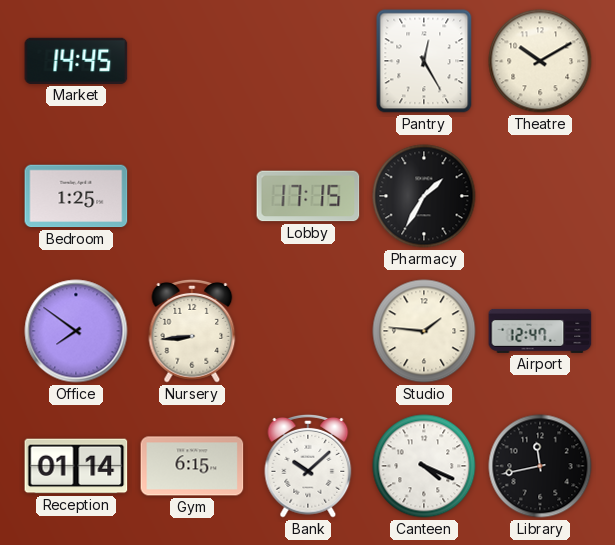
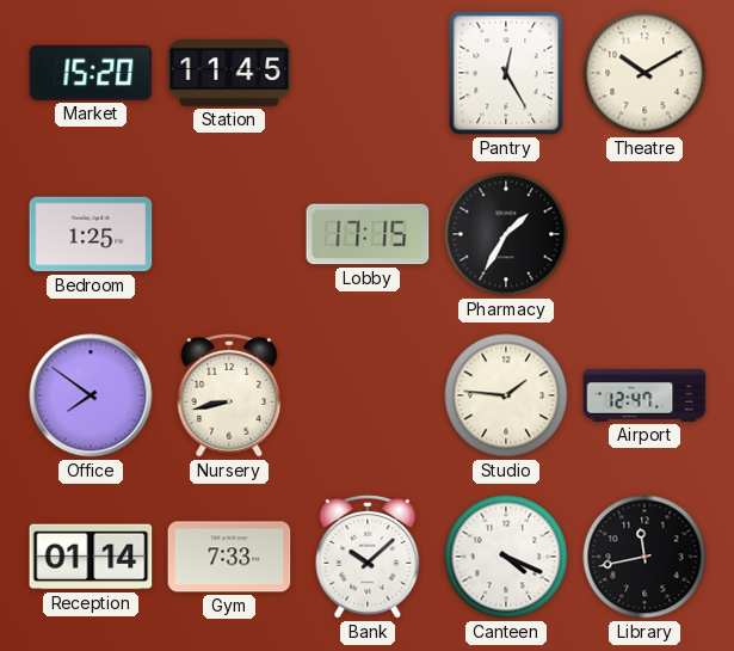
Market: 14:45 -> 15:20
Station: none -> 11:45
Nursery: 8:44 -> 8:43
Gym: 6:15 -> 7:33
